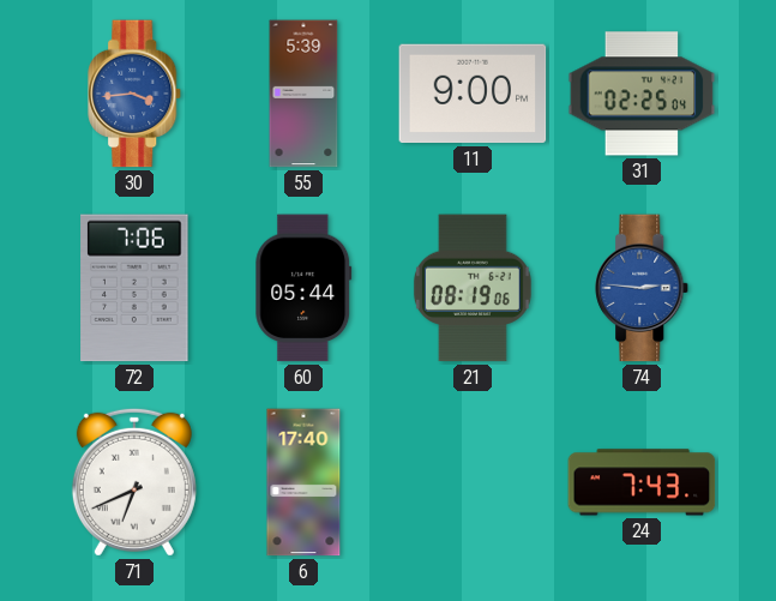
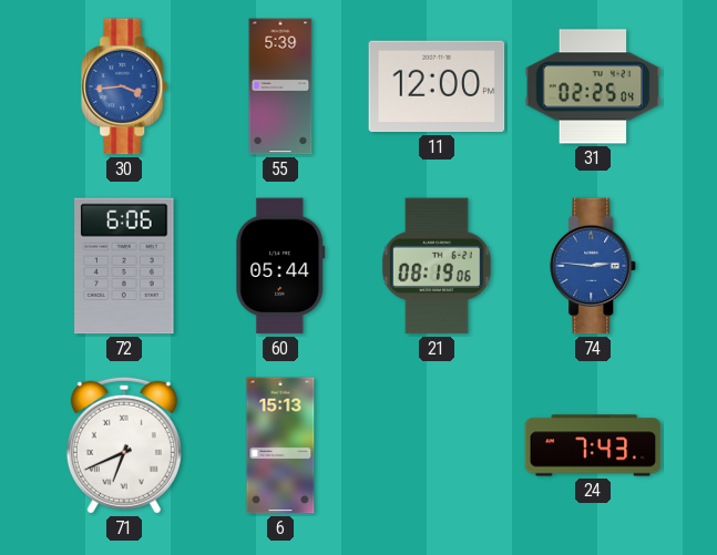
11: 9:00 -> 12:00
72: 7:06 -> 6:06
6: 17:40 -> 15:13
